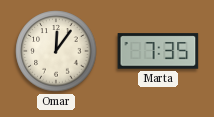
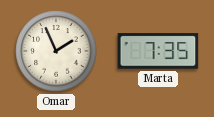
Omar: 12:06 -> 1:56
